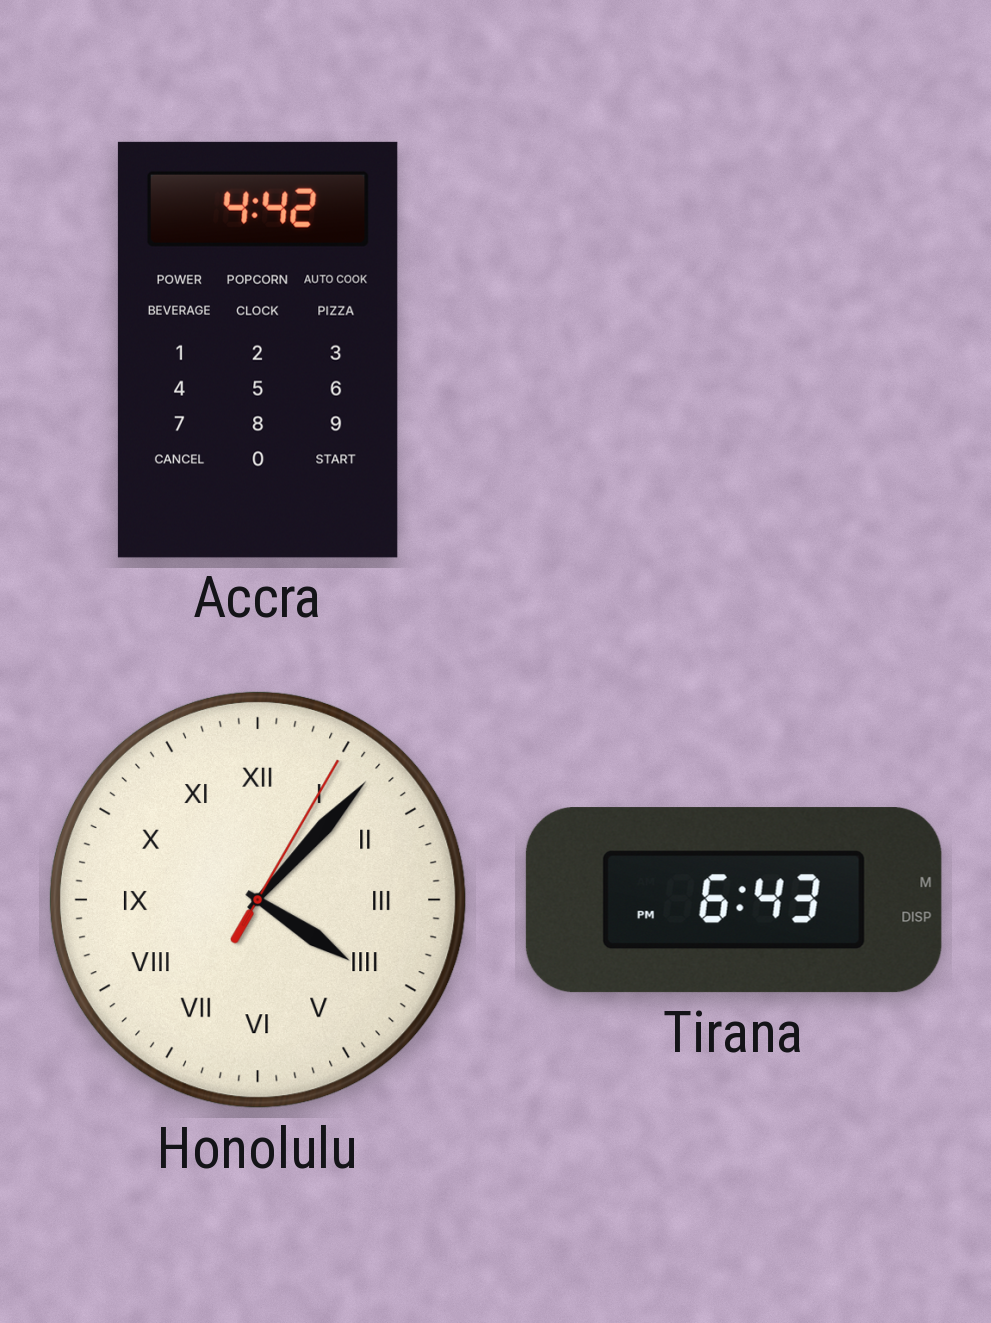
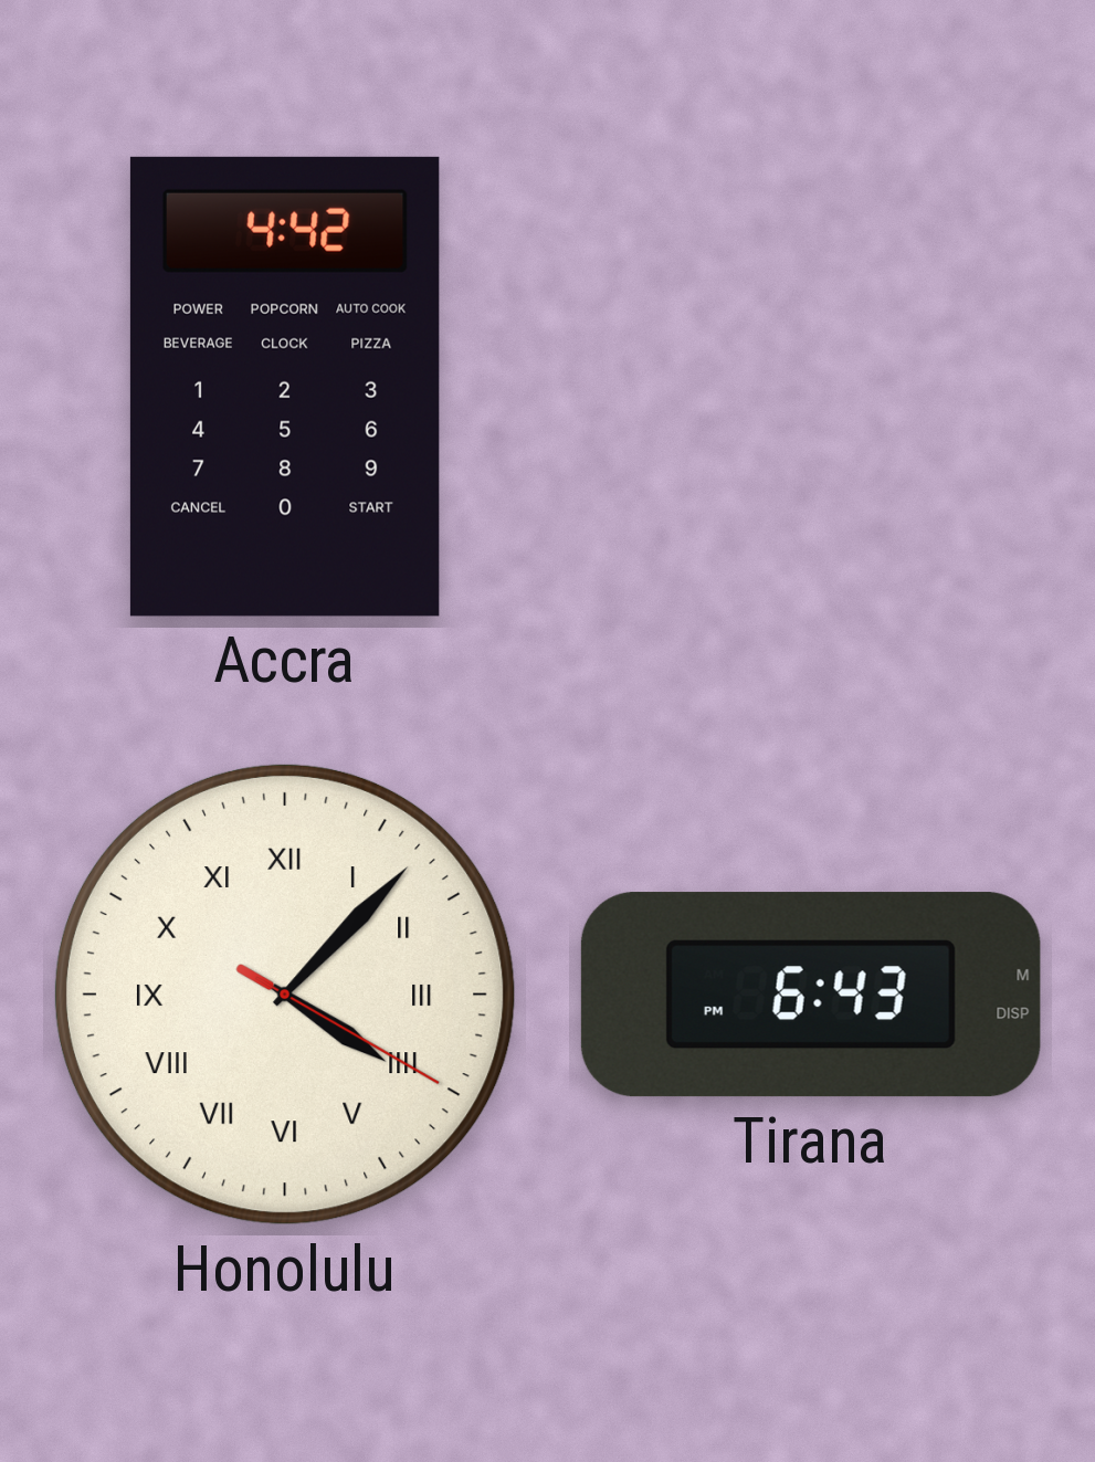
Honolulu: 4:07:05 -> 4:07:20
